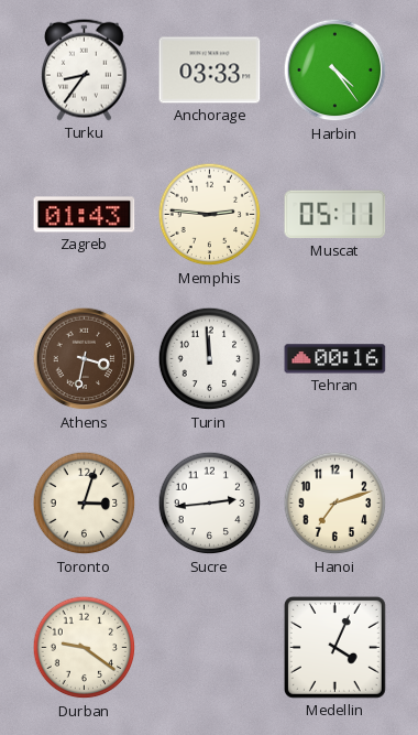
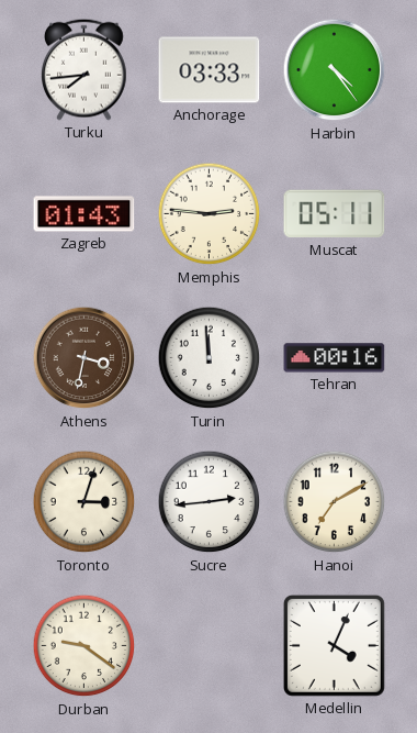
Turku: 8:36 -> 7:44
Hanoi: 7:12 -> 7:10
